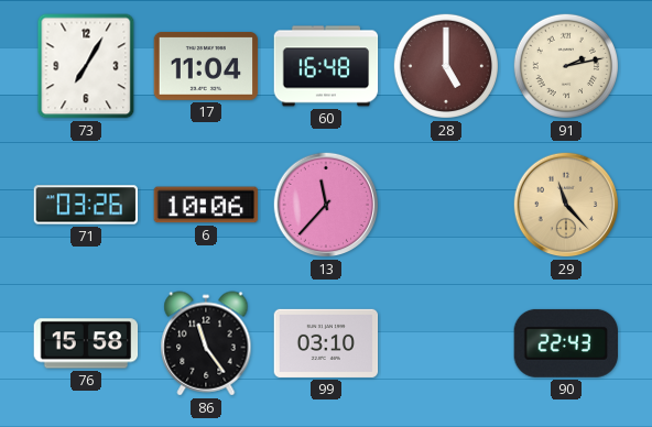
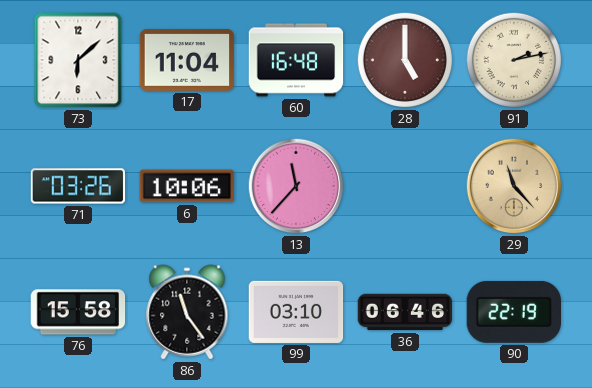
73: 7:05 -> 6:08
36: none -> 06:46
90: 22:43 -> 22:19
